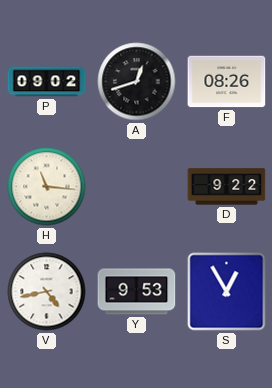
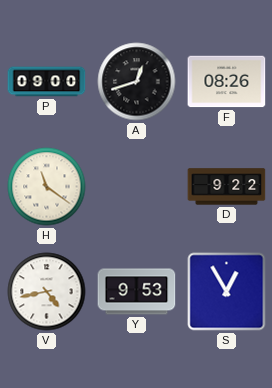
P: 09:02 -> 09:00
H: 11:16 -> 11:21
